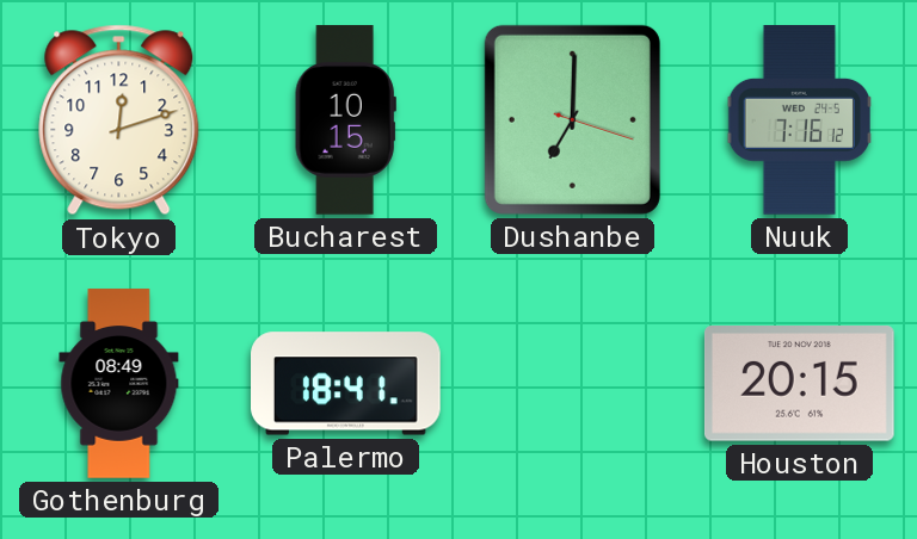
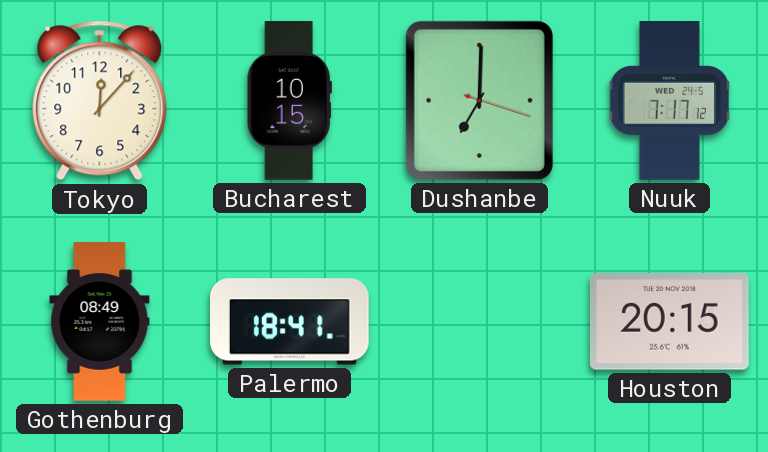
Tokyo: 12:12 -> 12:07
Nuuk: 7:16 -> 7:17
